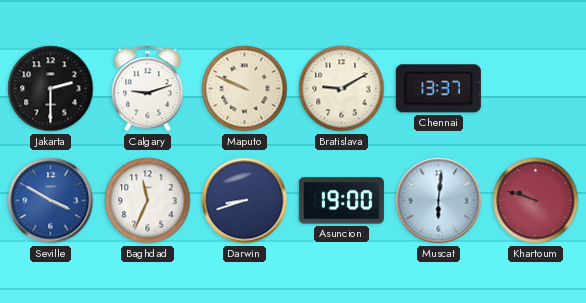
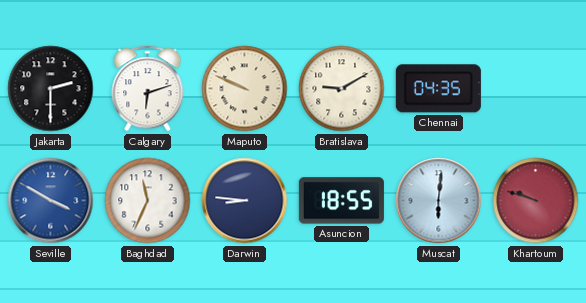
Calgary: 9:12 -> 6:12
Chennai: 13:37 -> 04:35
Darwin: 8:42 -> 8:46
Asuncion: 19:00 -> 18:55
